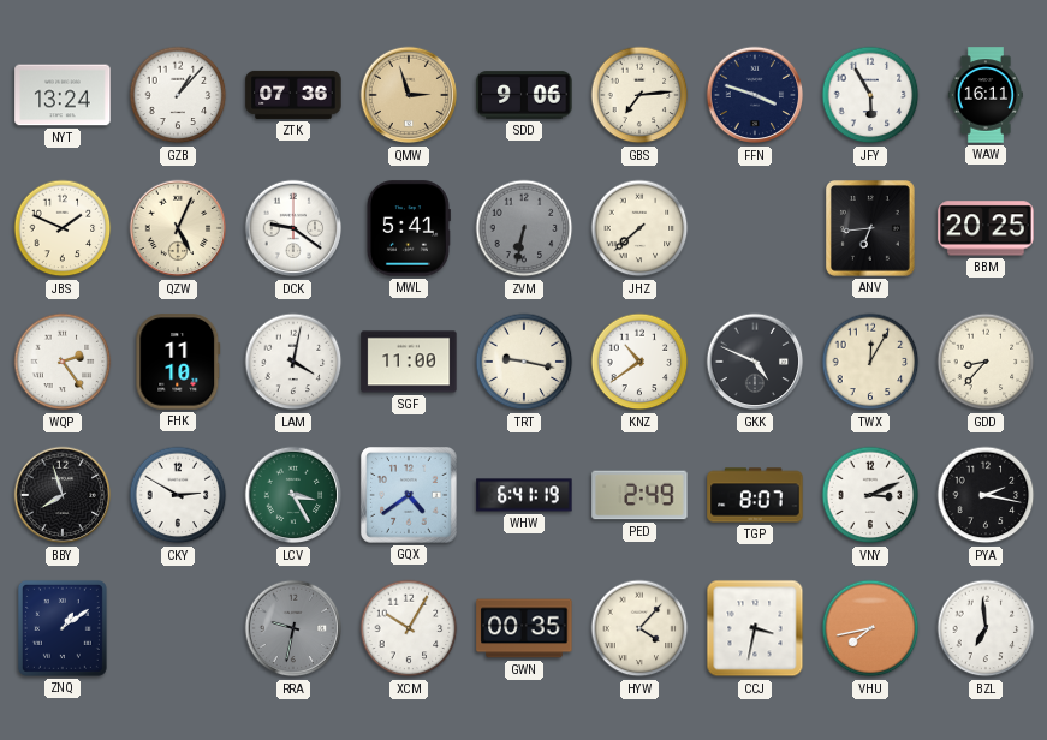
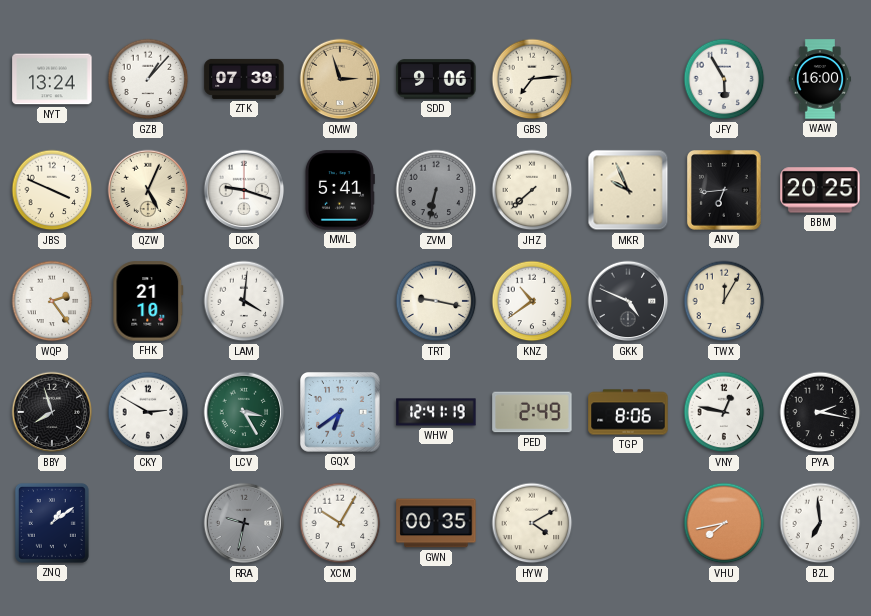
ZTK: 07:36 -> 07:39
FFN: 3:48 -> none
WAW: 16:11 -> 16:00
JBS: 1:49 -> 3:49
DCK: 9:21 -> 9:18
MKR: none -> 9:56
FHK: 11:10 -> 21:10
LAM: 4:02 -> 4:01
SGF: 11:00 -> none
GDD: 8:37 -> none
GQX: 4:39 -> 6:39
WHW: 6:41 -> 12:41
TGP: 8:07 -> 8:06
VNY: 3:11 -> 12:47
HYW: 4:07 -> 4:10
CCJ: 3:32 -> none
